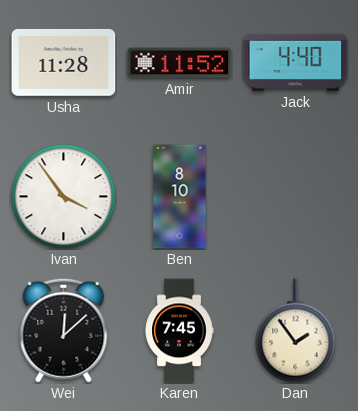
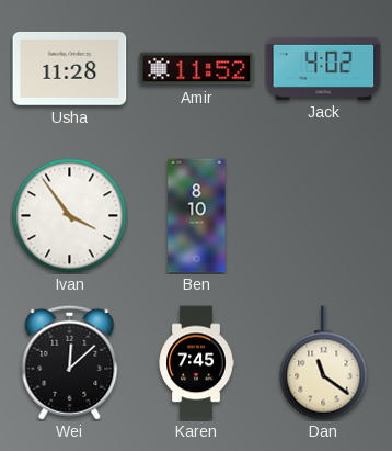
Jack: 4:40 -> 4:02
Dan: 1:54 -> 11:21
